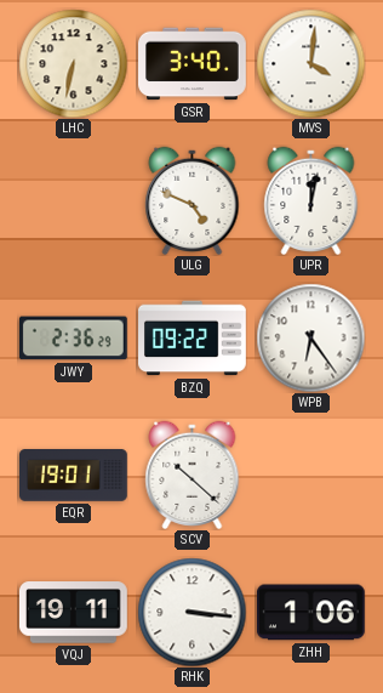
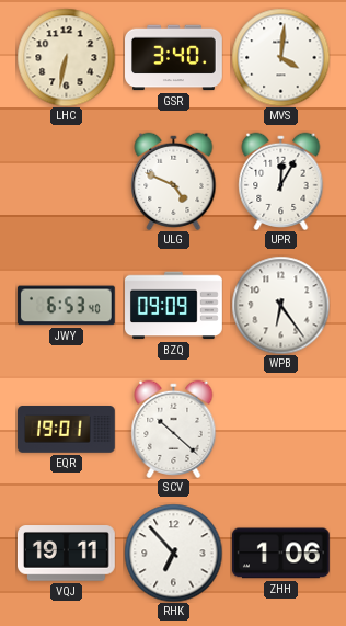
UPR: 12:02 -> 12:05
JWY: 2:36 -> 6:53
BZQ: 09:22 -> 09:09
RHK: 3:16 -> 6:53
